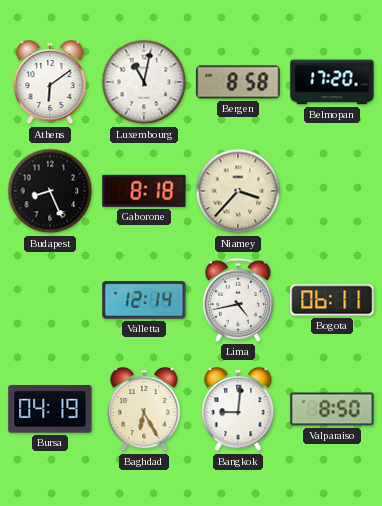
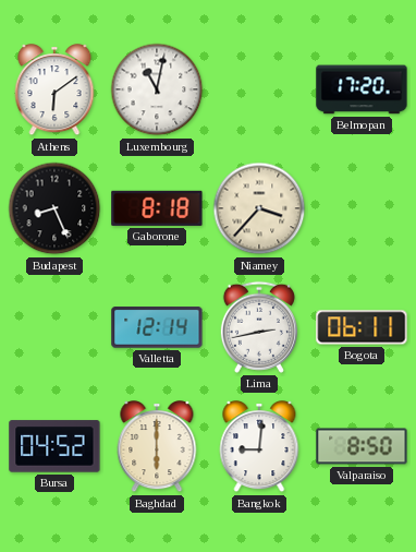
Bergen: 8:58 -> none
Lima: 4:43 -> 2:43
Bursa: 04:19 -> 04:52
Baghdad: 6:25 -> 6:00
